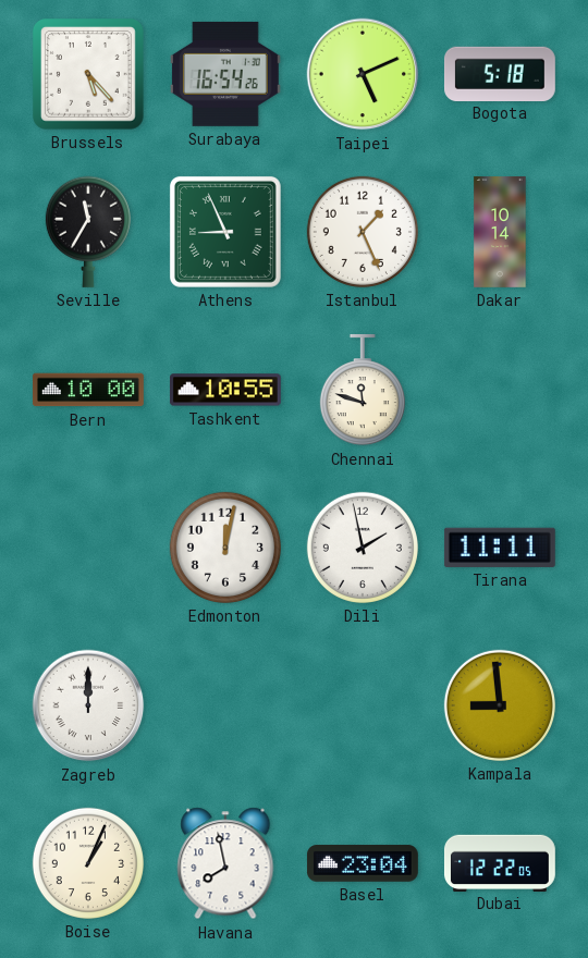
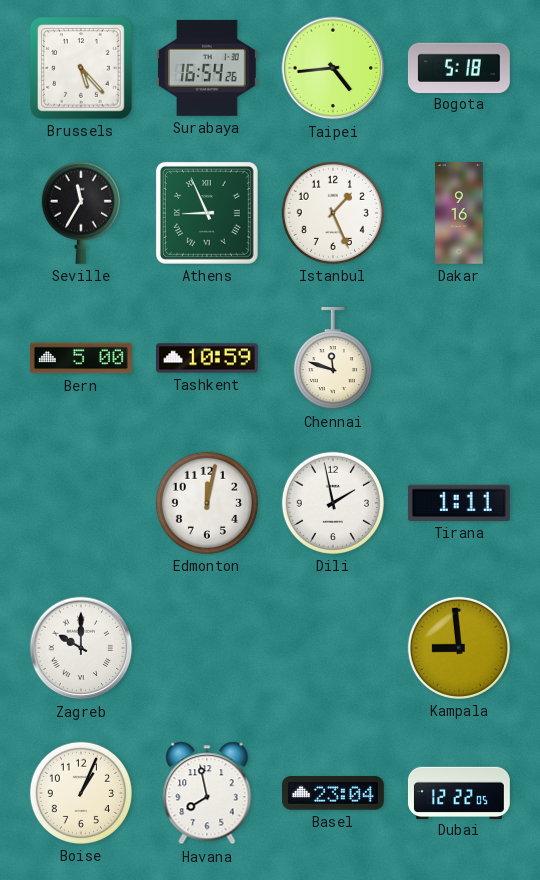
Taipei: 5:11 -> 4:44
Dakar: 10:14 -> 9:16
Bern: 10:00 -> 5:00
Tashkent: 10:55 -> 10:59
Tirana: 11:11 -> 1:11
Zagreb: 12:00 -> 10:00
